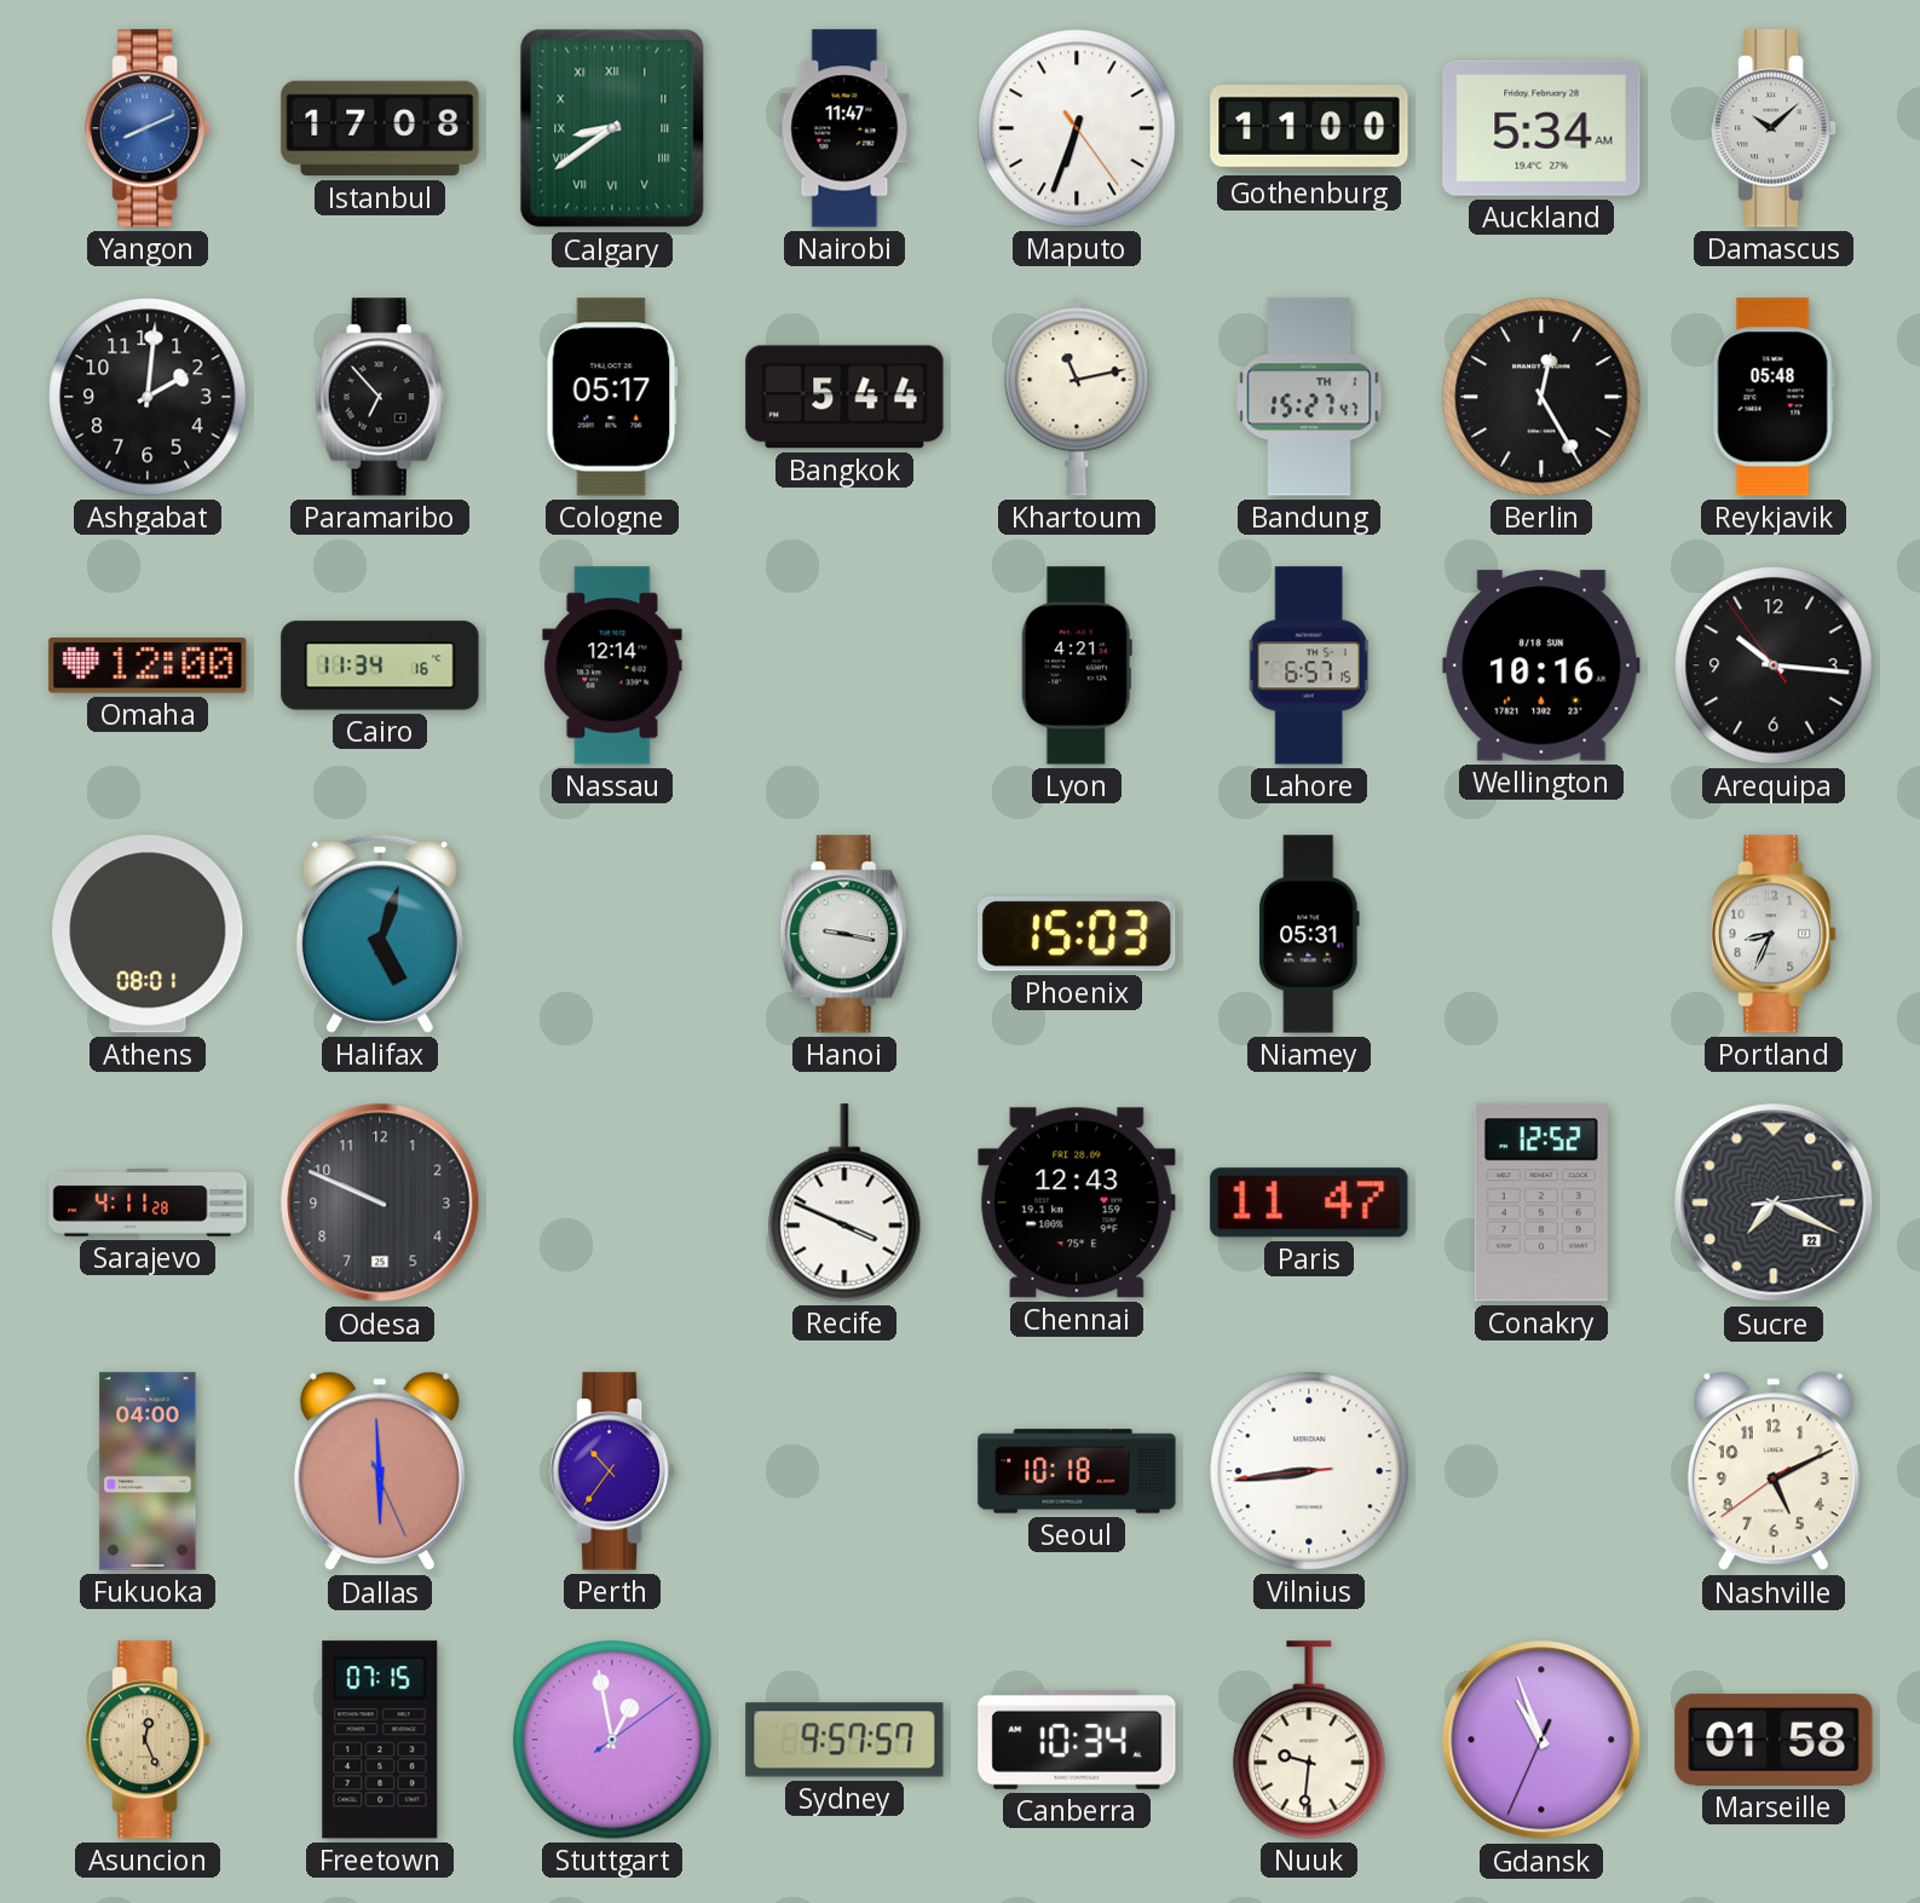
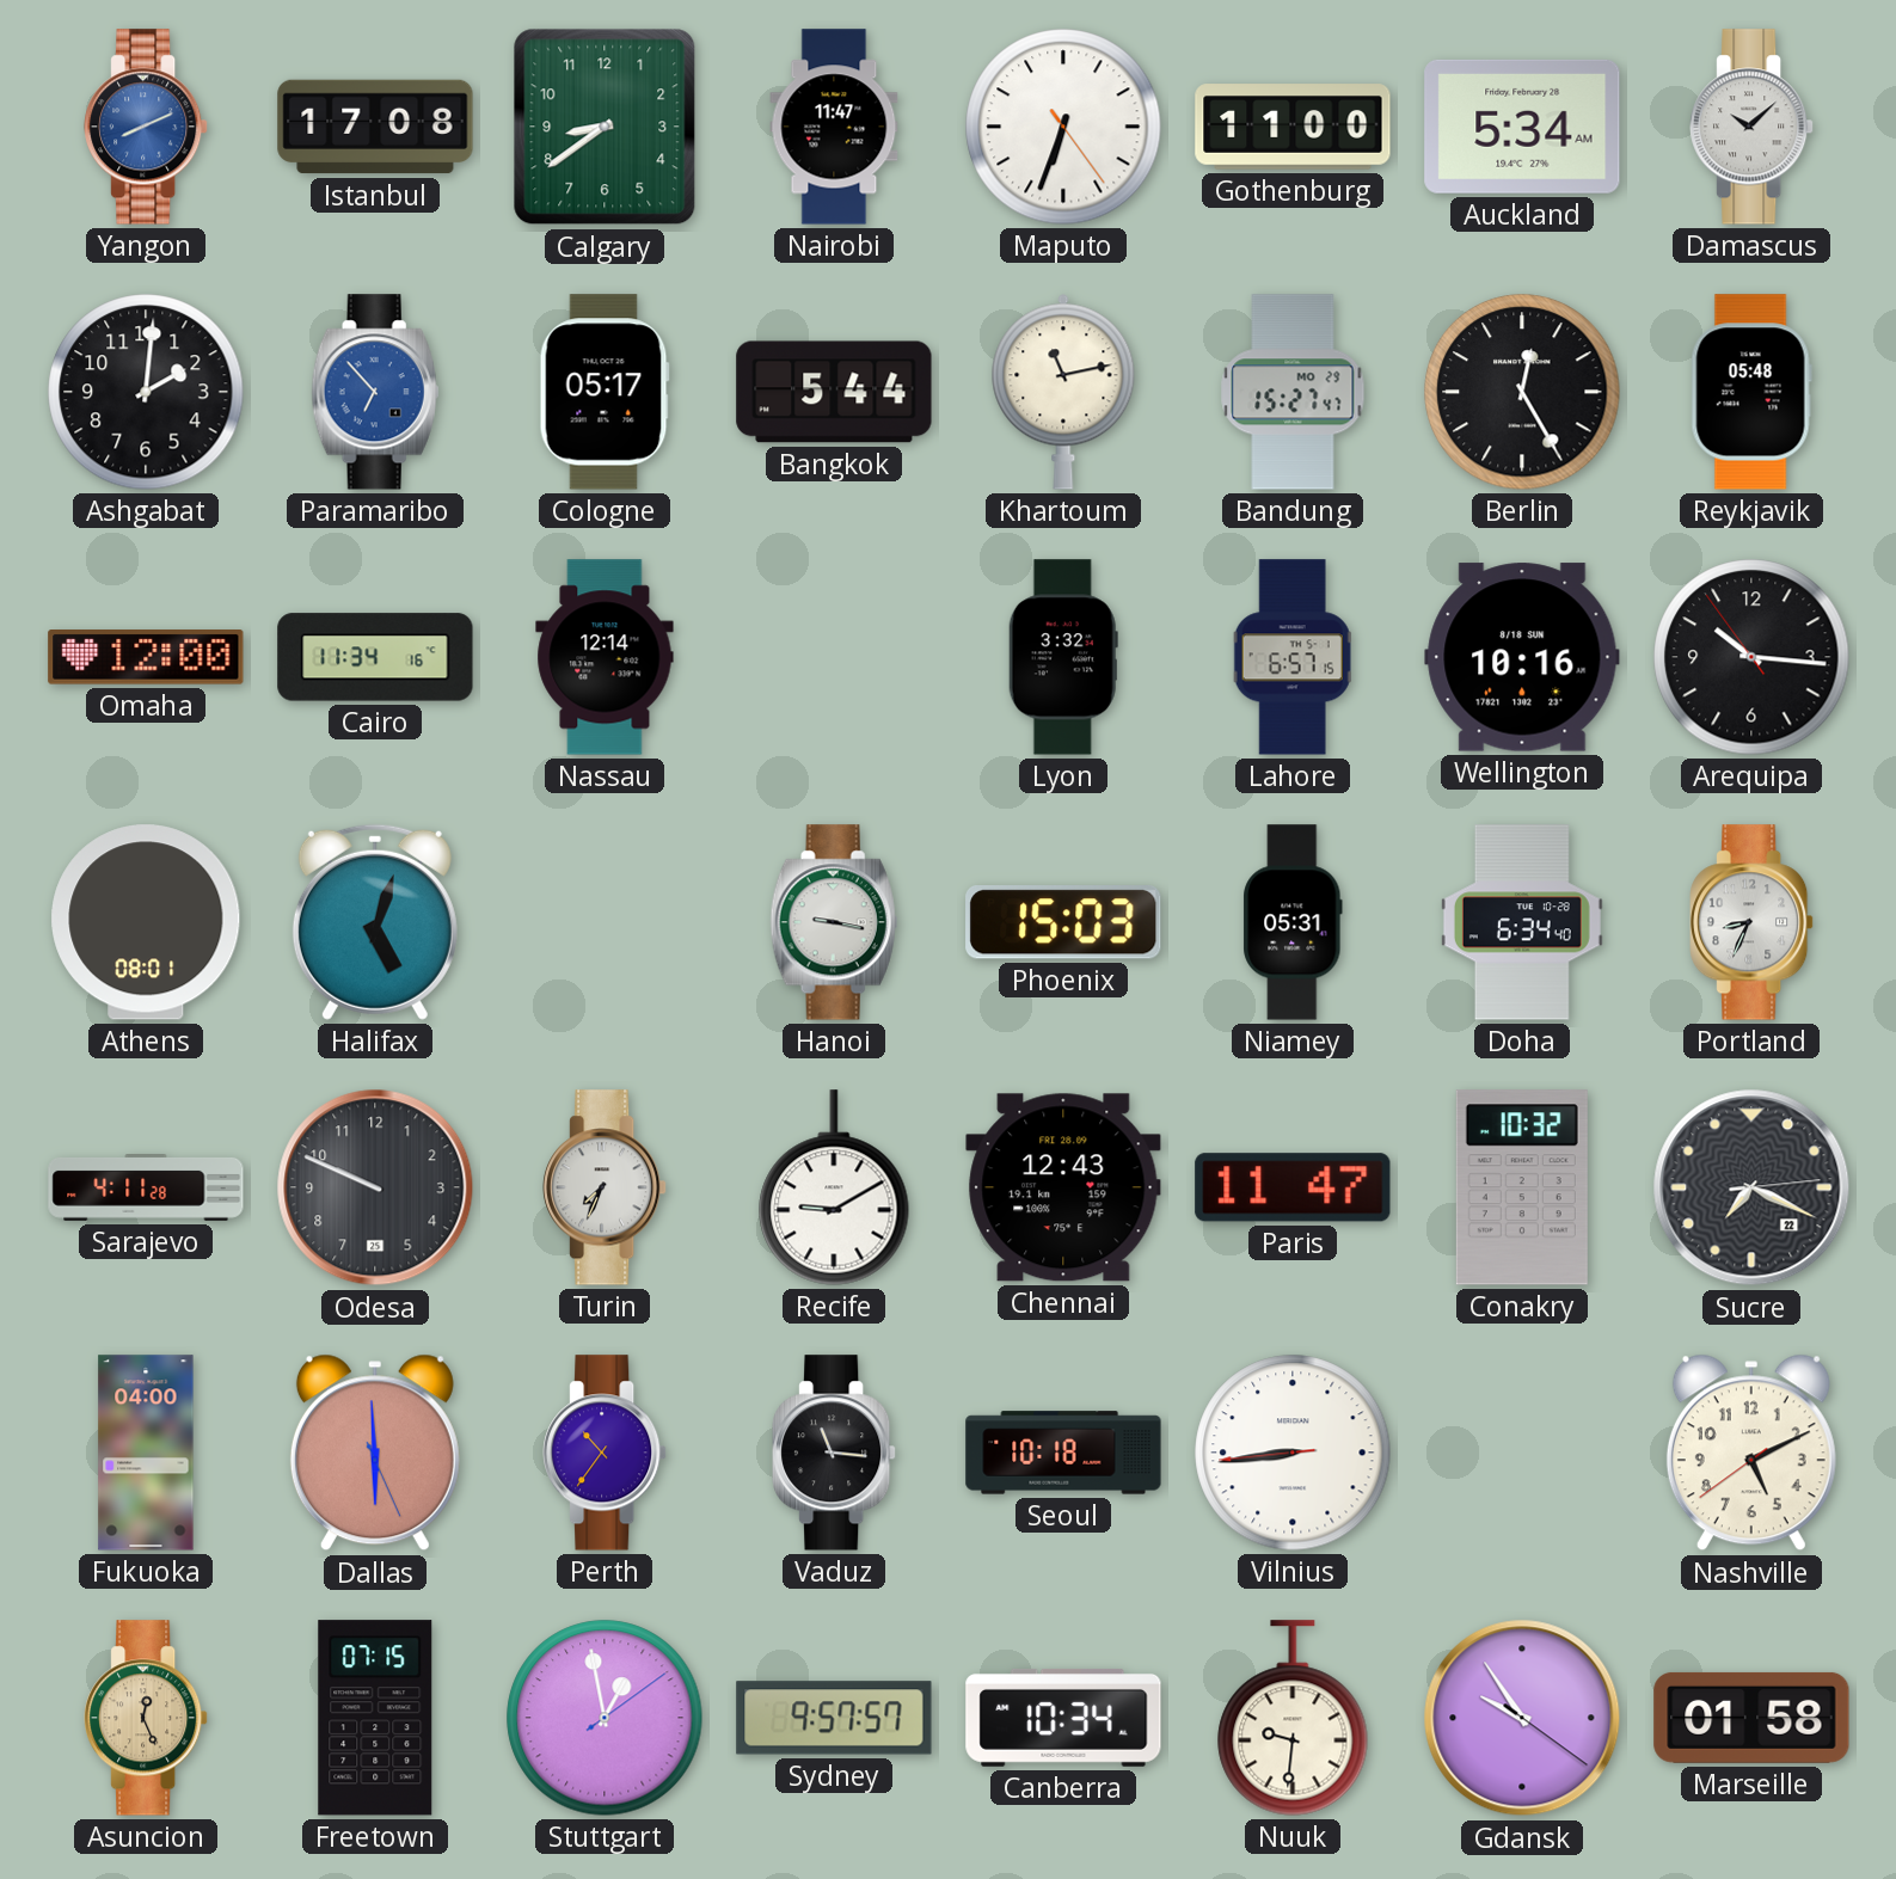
Calgary numerals: Roman -> Arabic
Paramaribo dial: black -> blue
Bandung date: TH 1 -> MO 29
Lyon: 4:21 -> 3:32
Doha: none -> 6:34
Turin: none -> 7:34
Recife: 3:49 -> 9:10
Conakry: 12:52 -> 10:32
Vaduz: none -> 11:16
Gdansk: 10:56 -> 9:54
